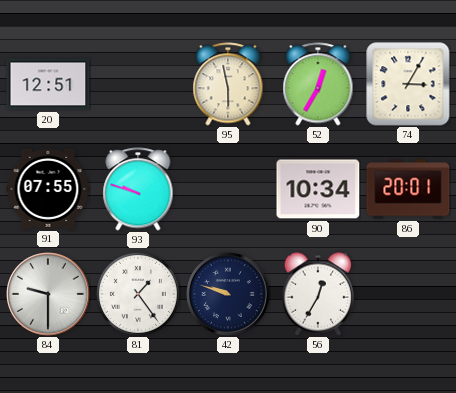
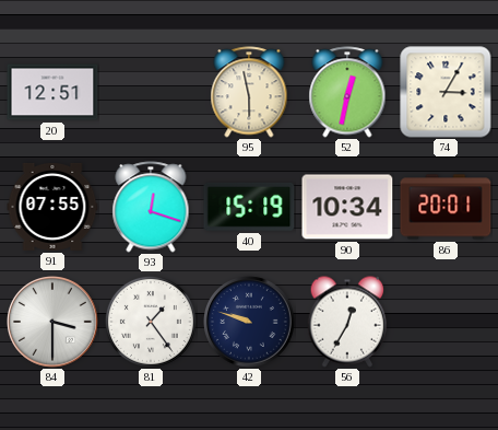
52: 12:35 -> 12:32
93: 9:48 -> 12:18
40: none -> 15:19
84: 9:30 -> 3:30
